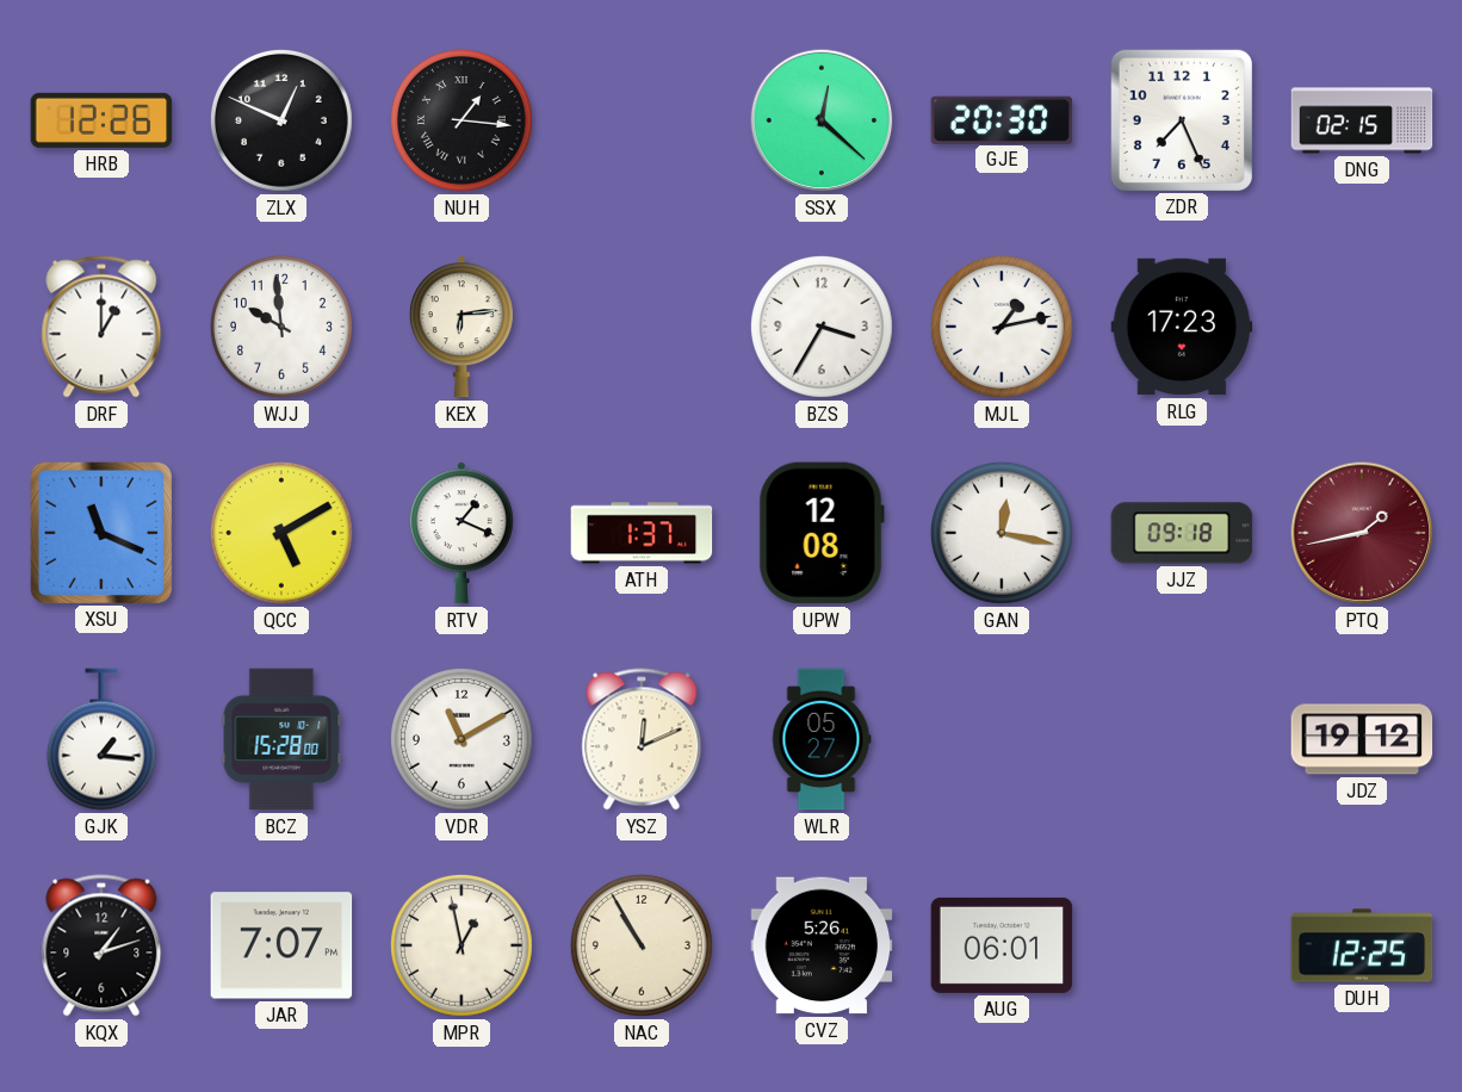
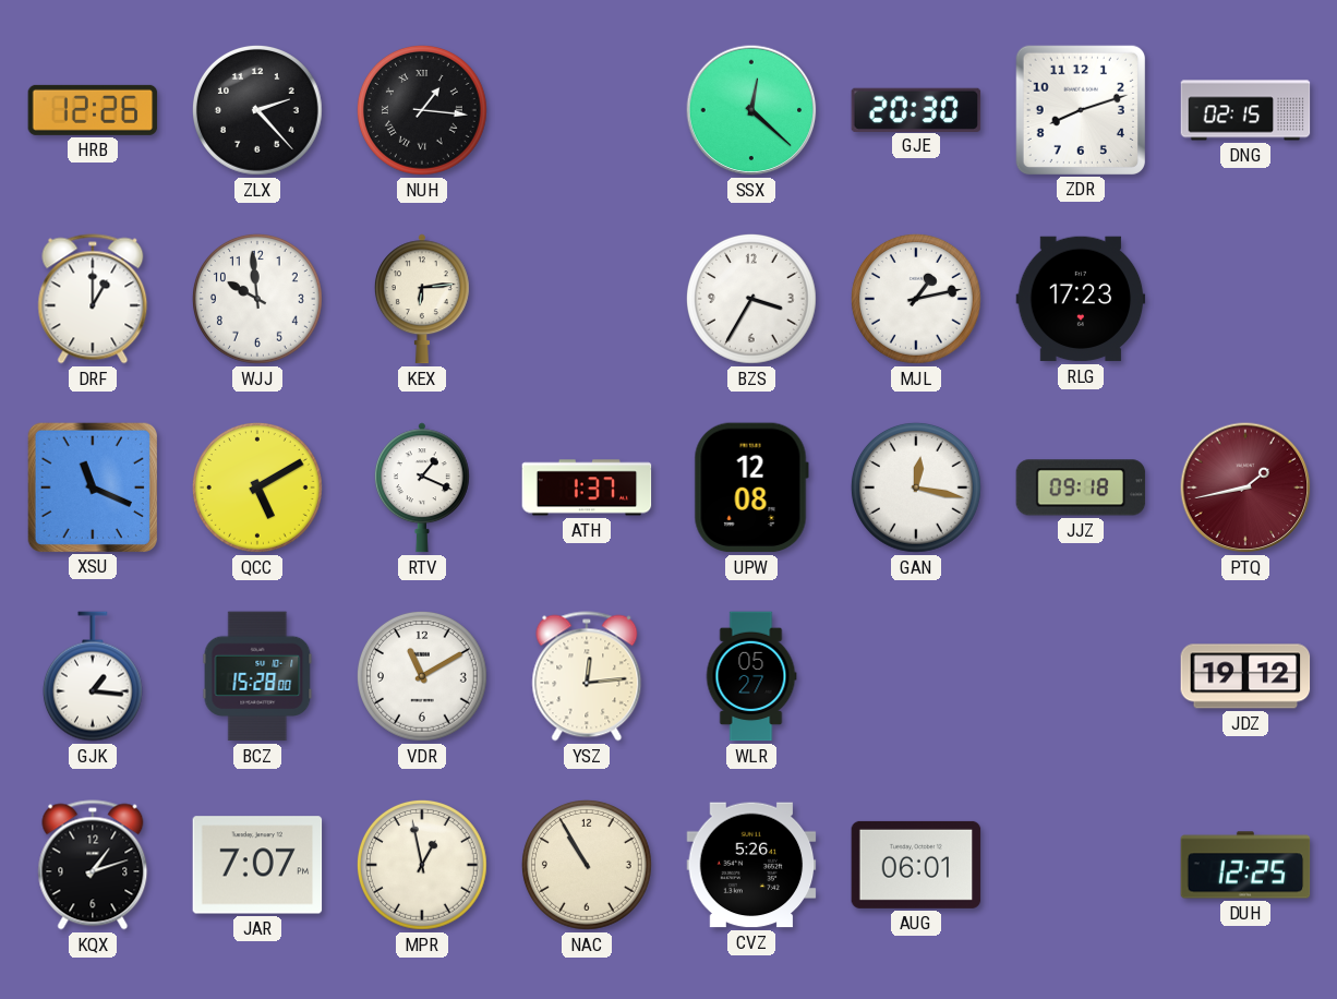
ZLX: 12:49 -> 2:23
ZDR: 7:26 -> 8:12
YSZ: 12:11 -> 12:14
